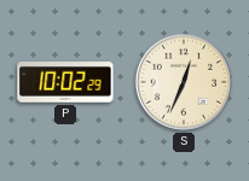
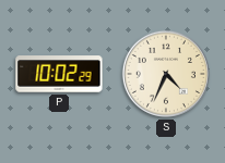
S: 12:34 -> 4:34
